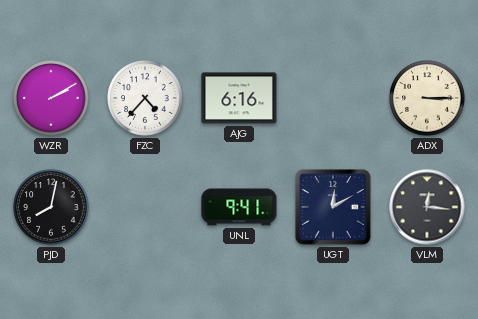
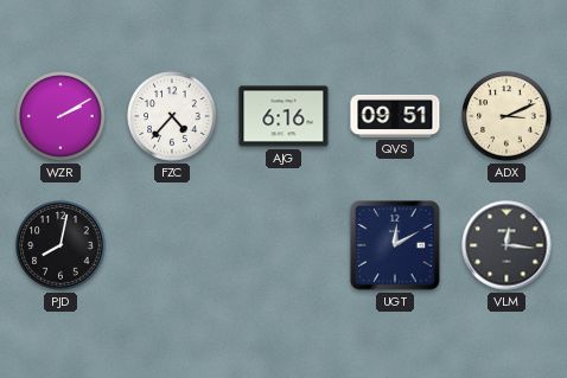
QVS: none -> 09:51
ADX: 3:15 -> 3:11
UNL: 9:41 -> none
